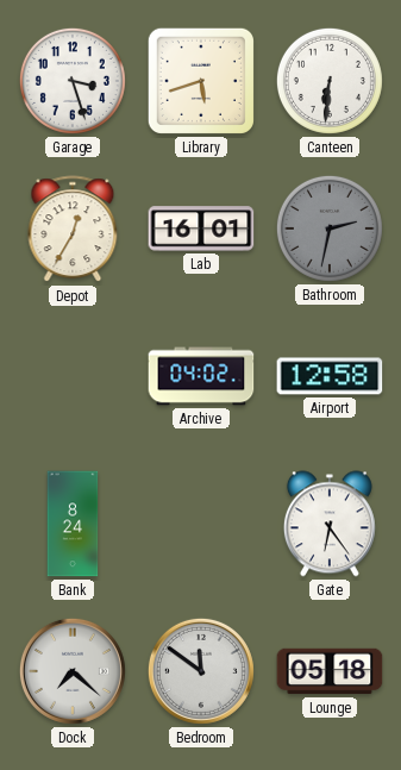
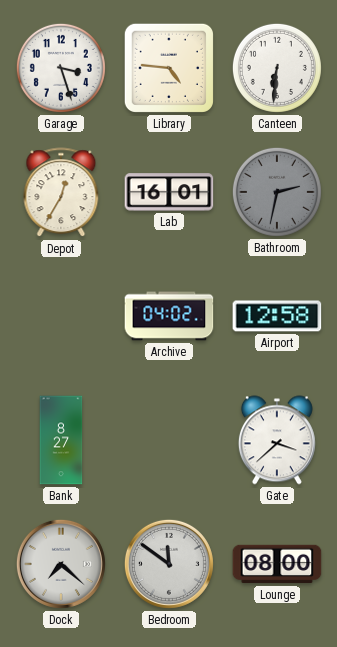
Library: 5:42 -> 4:46
Bank: 8:24 -> 8:27
Gate: 6:24 -> 3:38
Lounge: 05:18 -> 08:00
